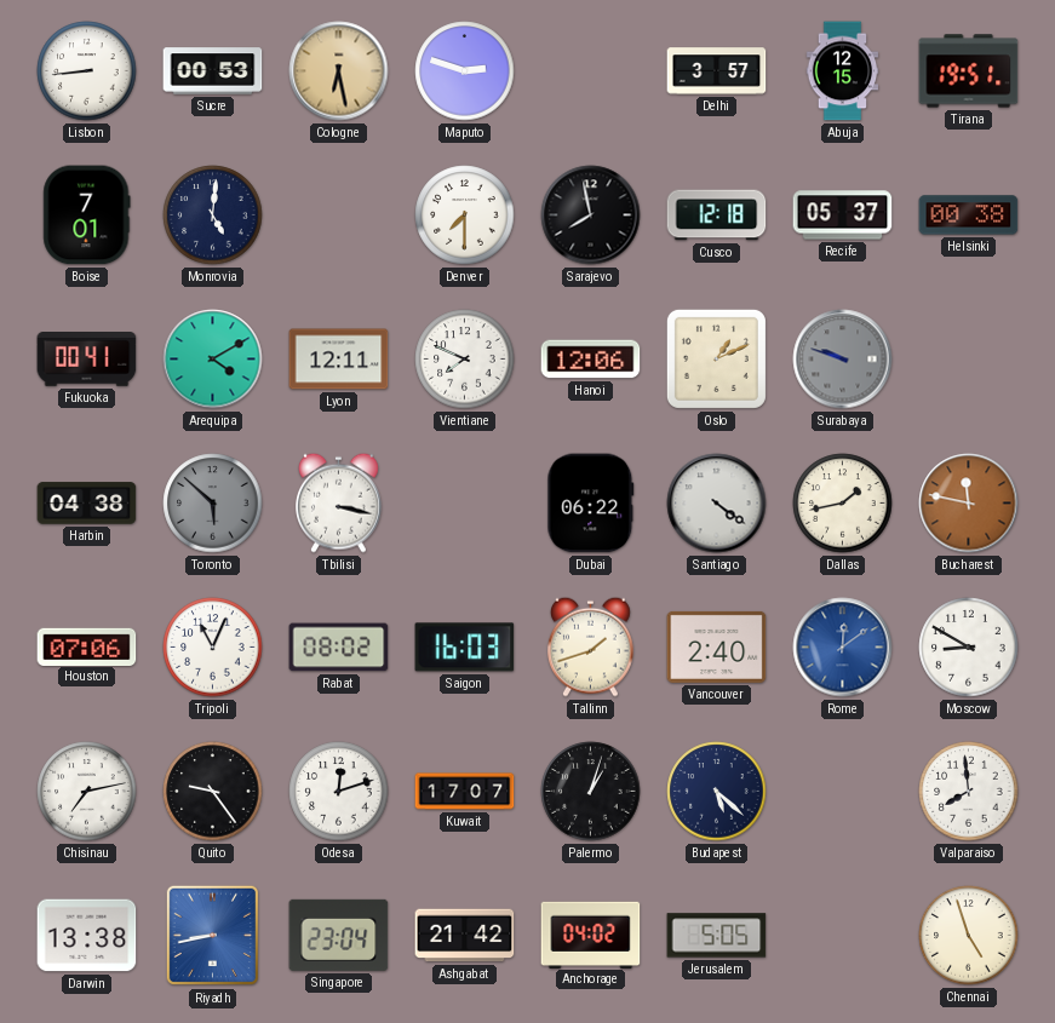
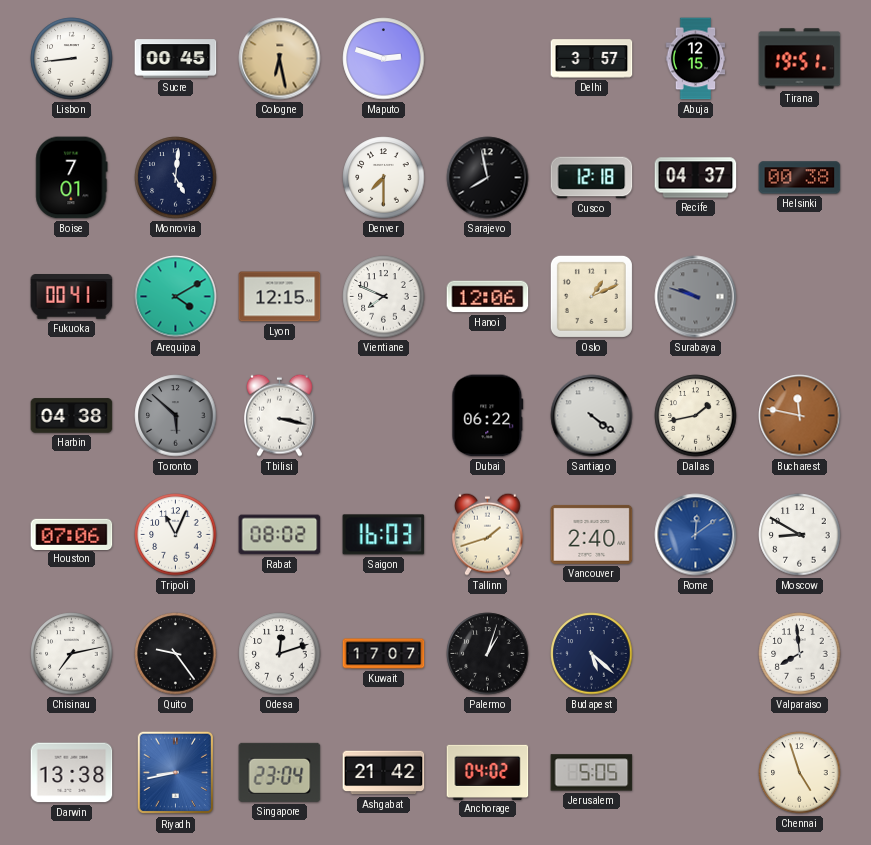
Sucre: 00:53 -> 00:45
Recife: 05:37 -> 04:37
Lyon: 12:11 -> 12:15
